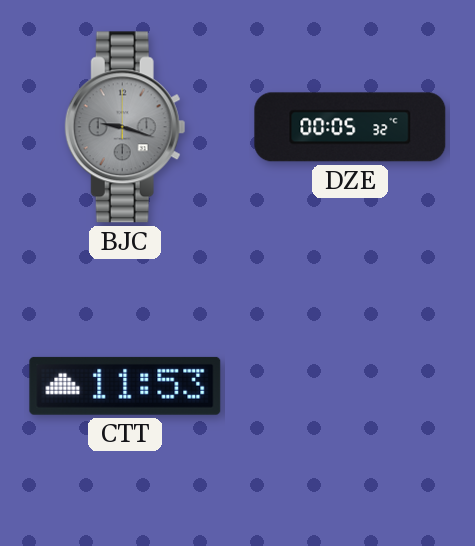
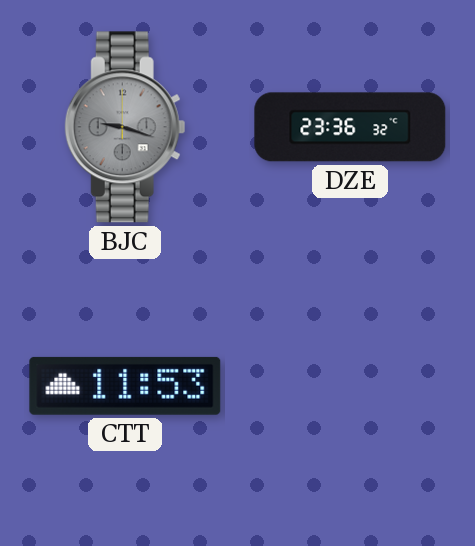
DZE: 00:05 -> 23:36
